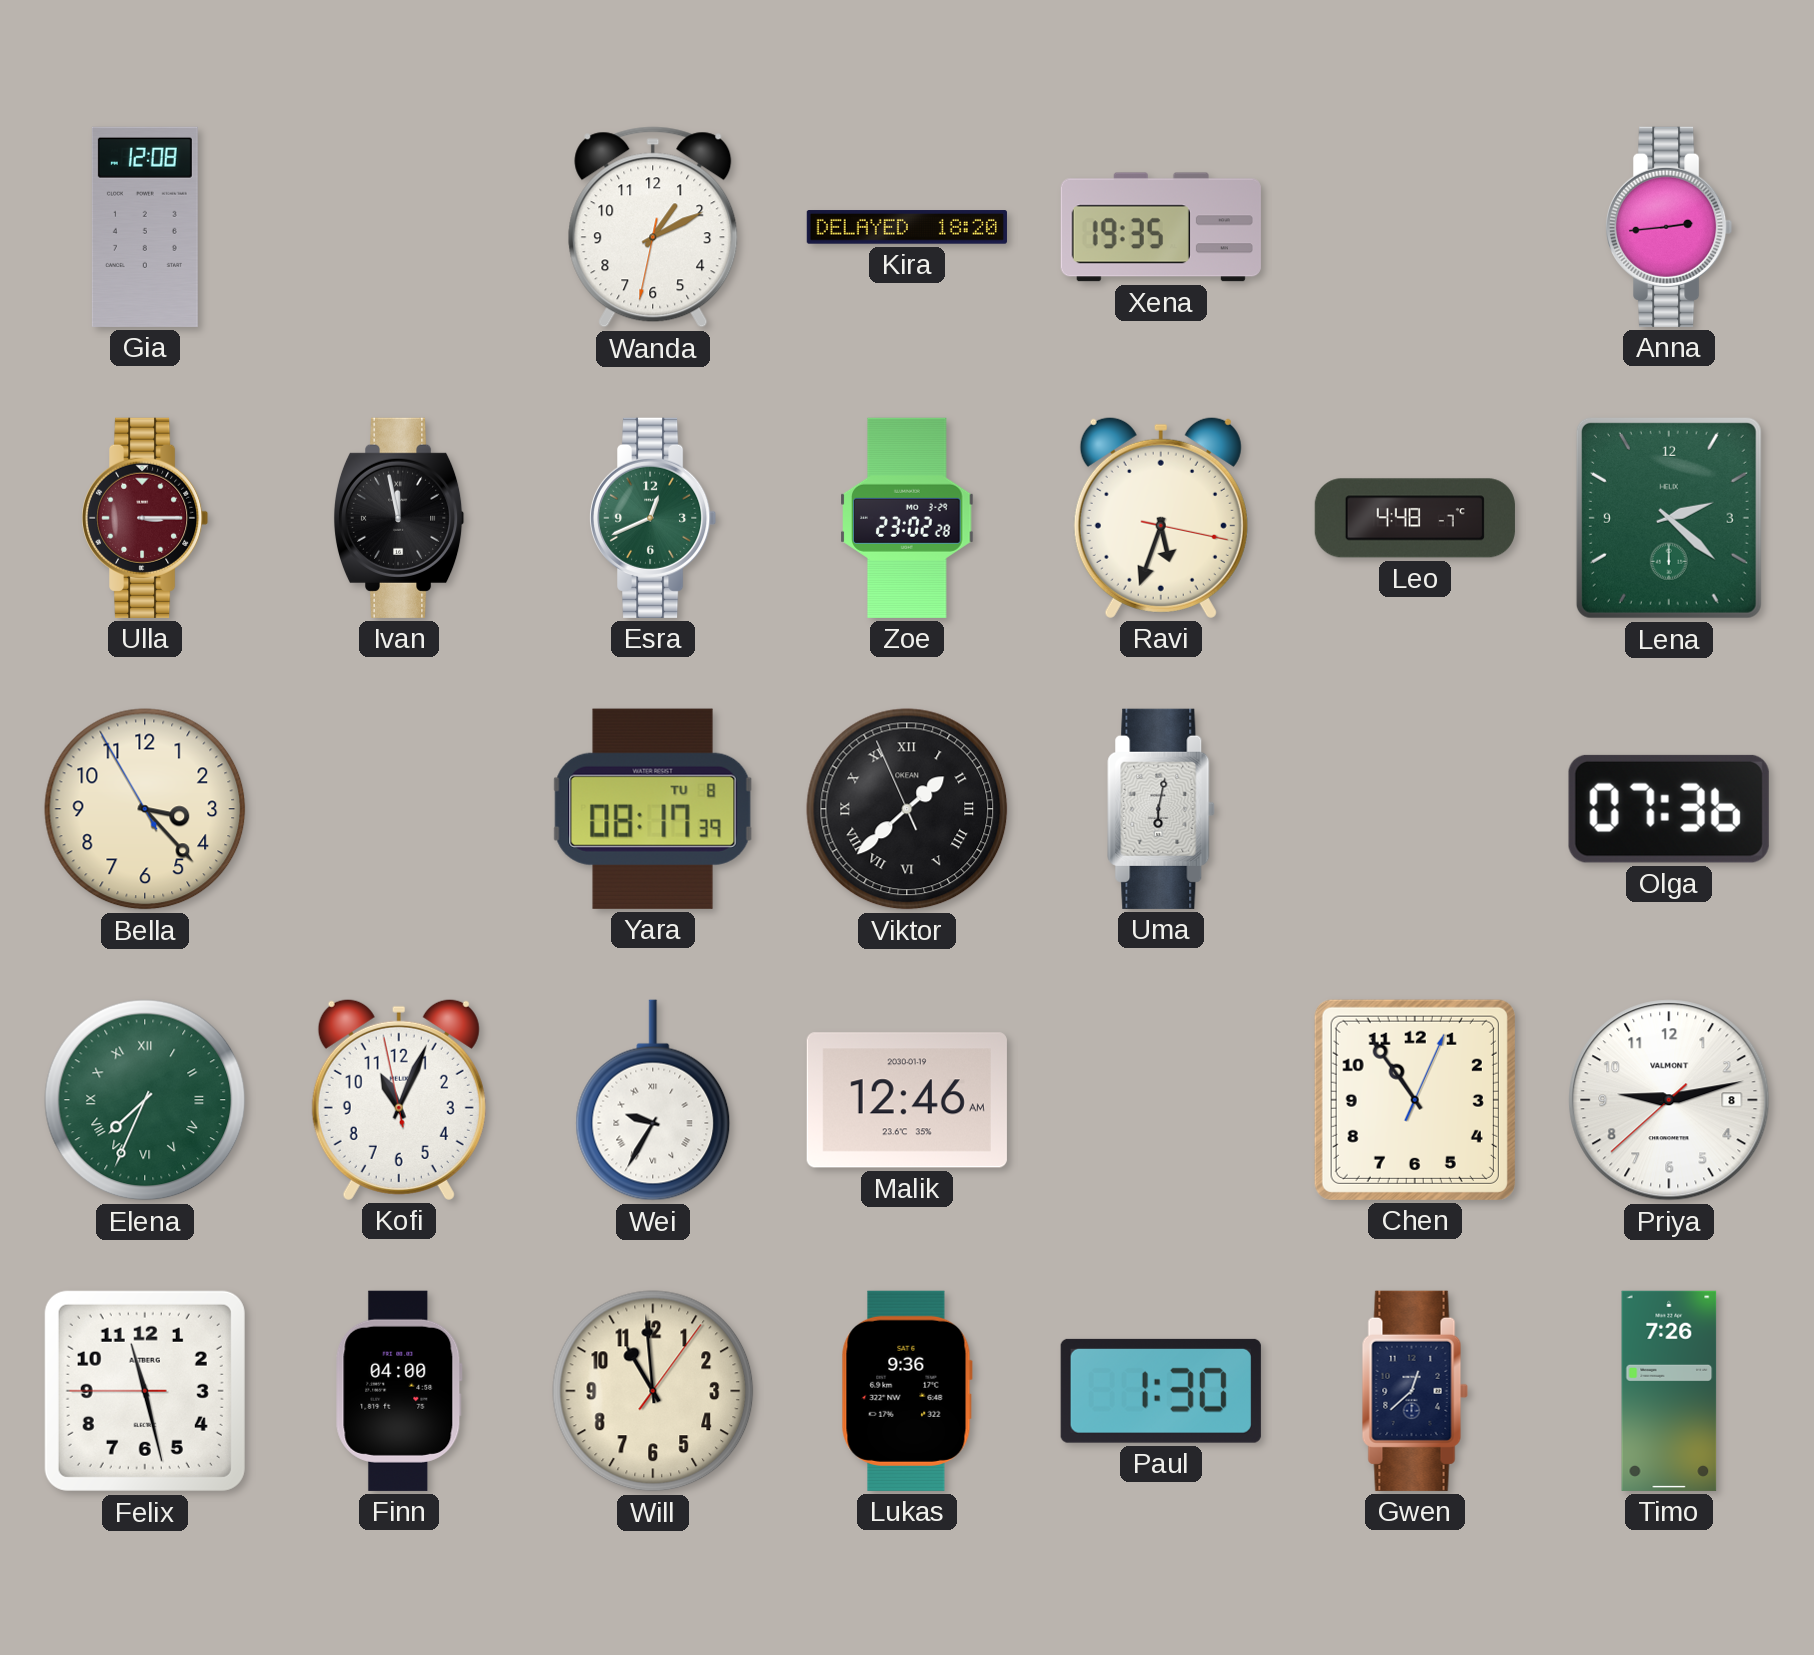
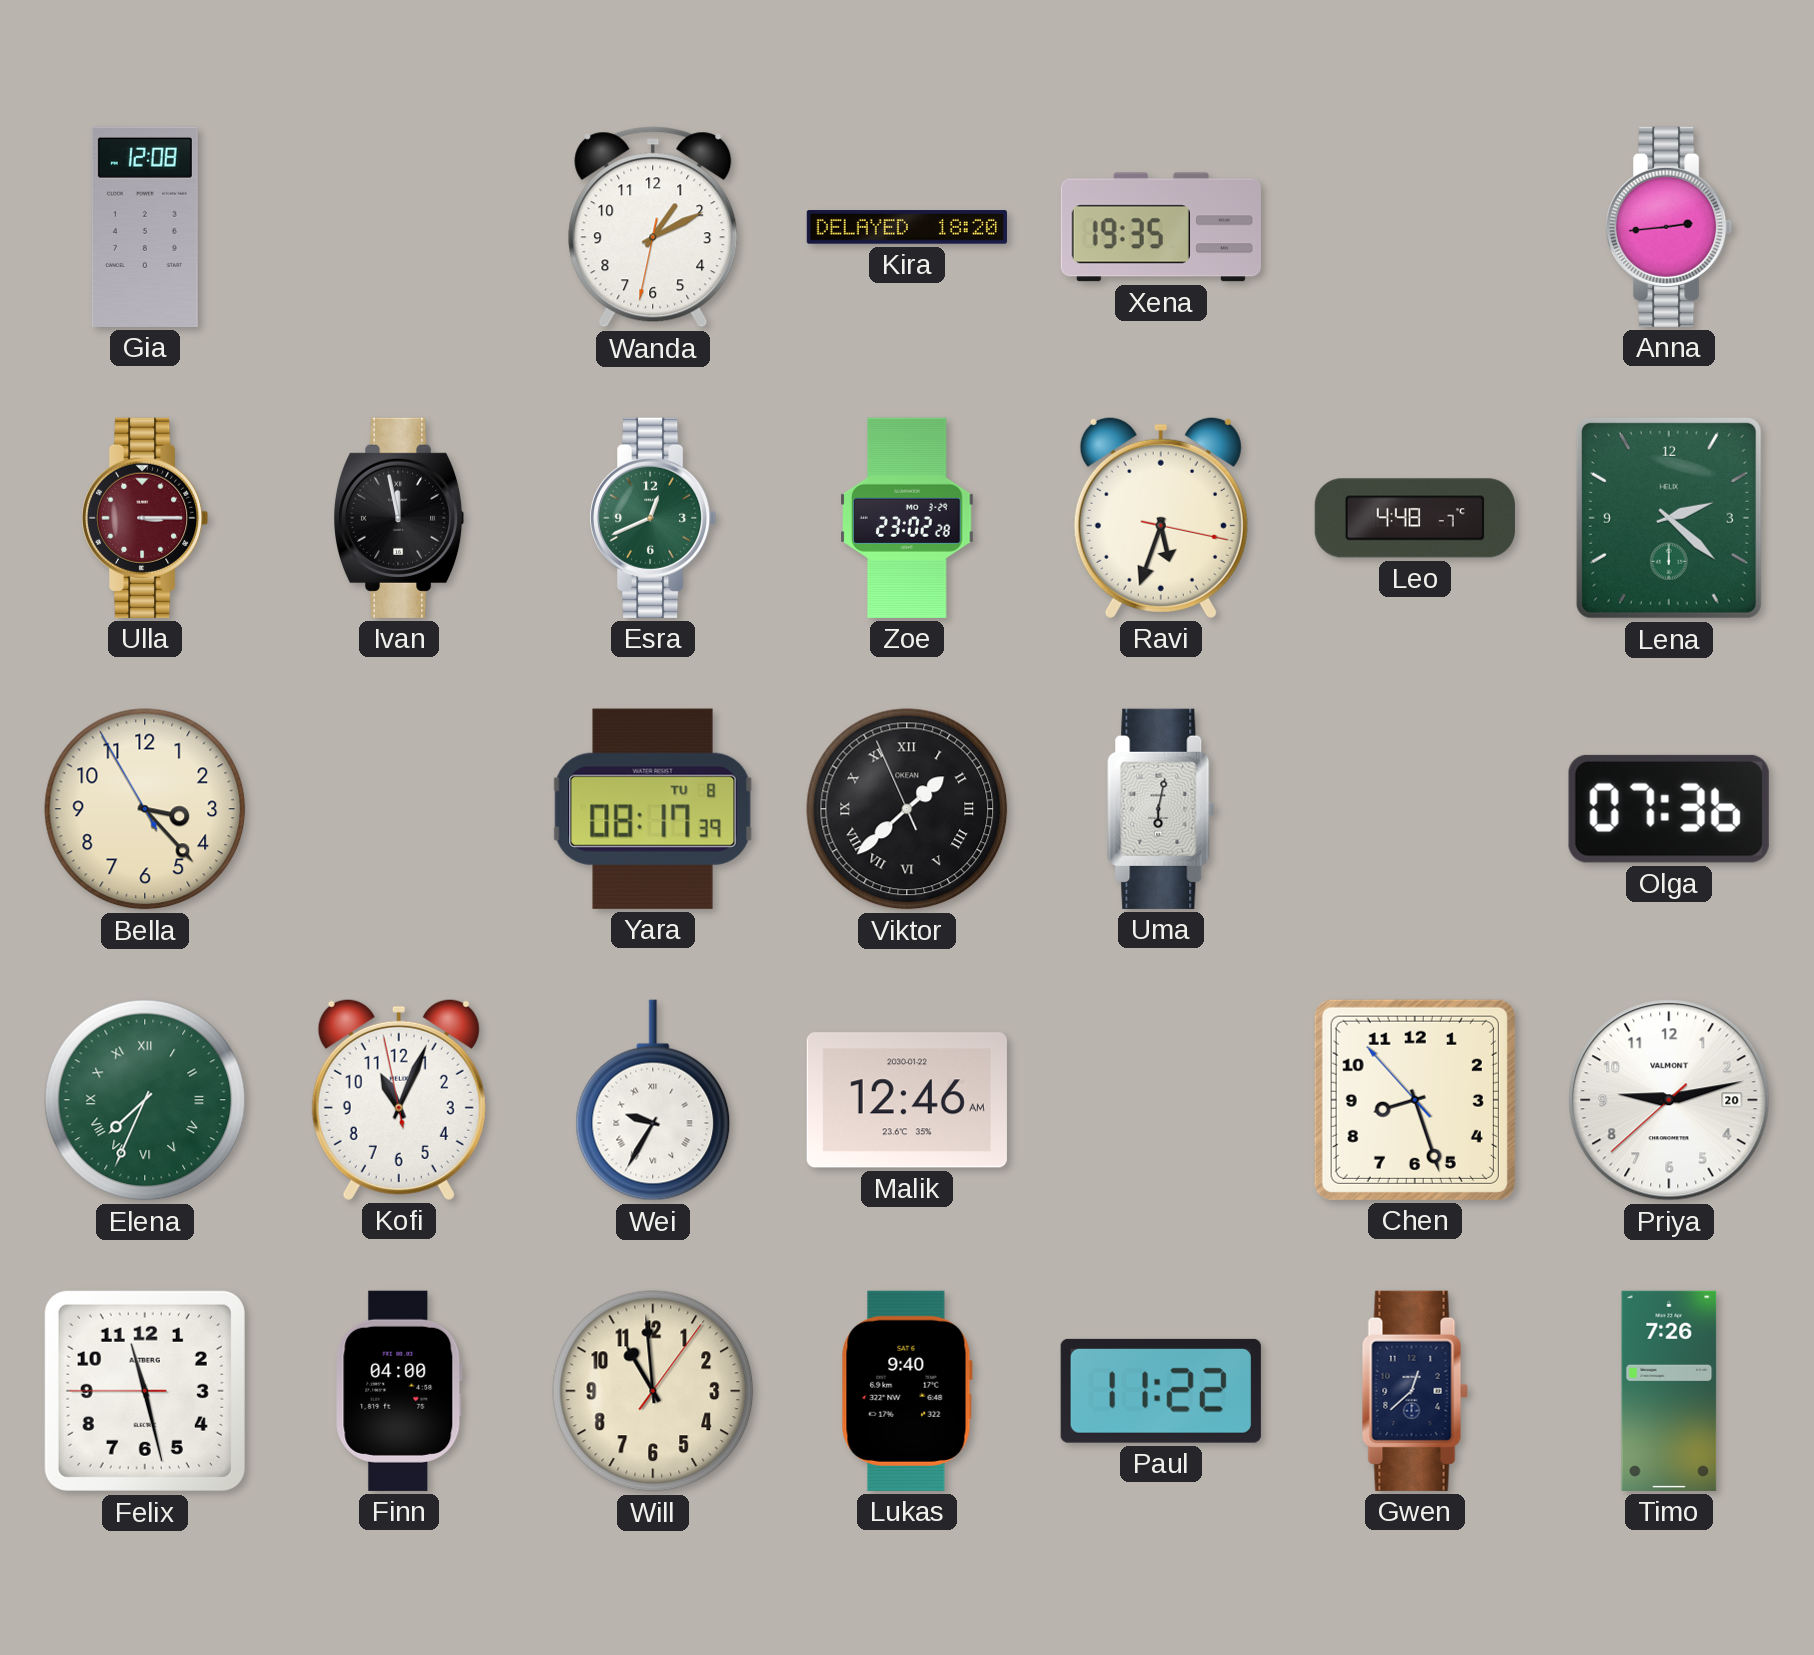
Malik date: 2030-01-19 -> 2030-01-22
Chen: 10:54 -> 8:26
Priya date: 8 -> 20
Lukas: 9:36 -> 9:40
Paul: 1:30 -> 11:22
